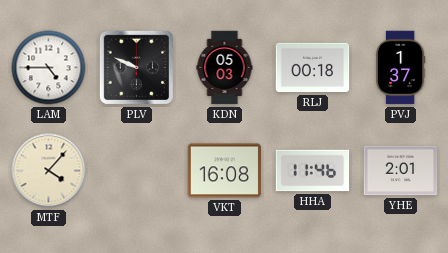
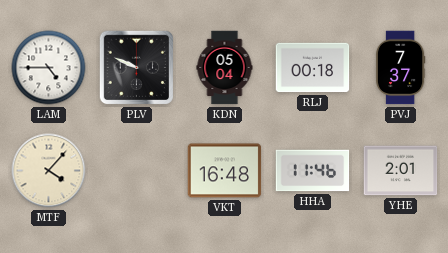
KDN: 05:03 -> 05:04
PVJ: 1:37 -> 7:37
VKT: 16:08 -> 16:48
